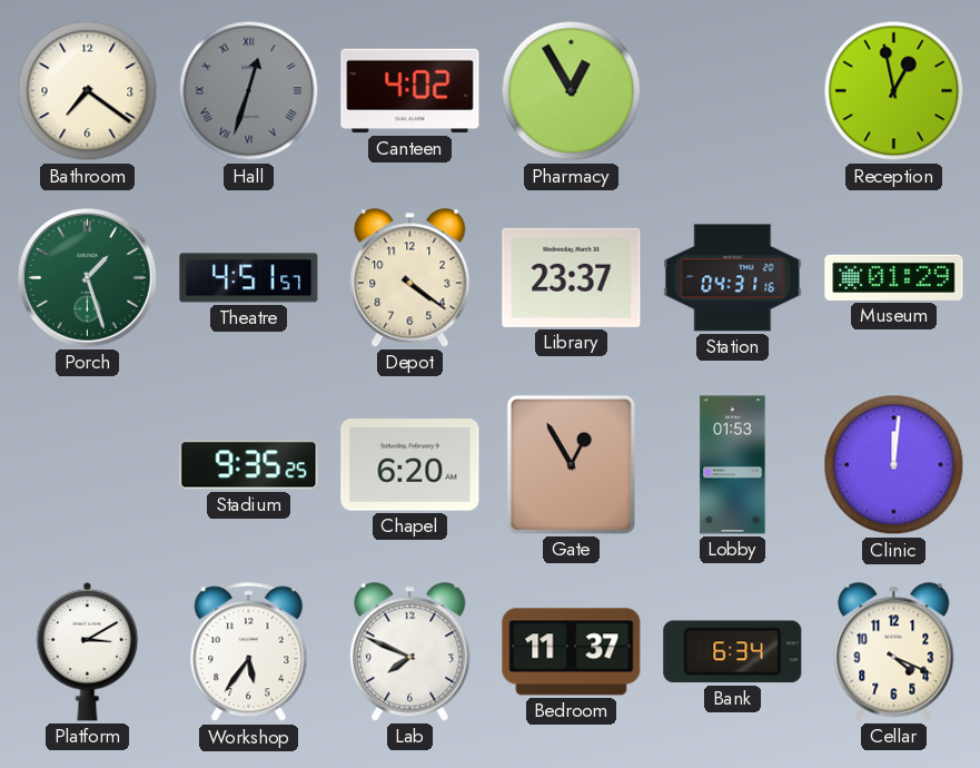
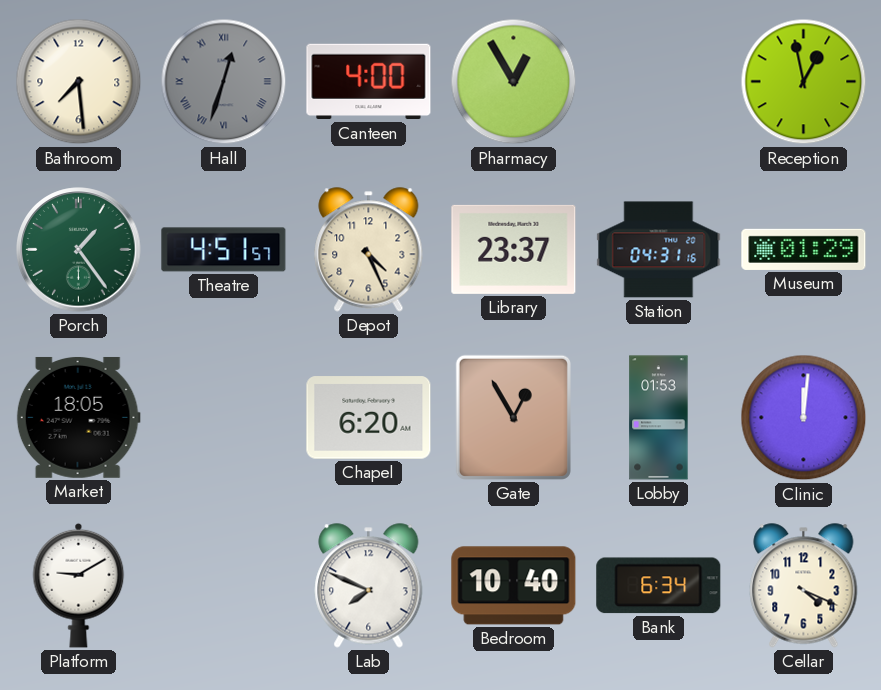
Bathroom: 7:21 -> 7:29
Canteen: 4:02 -> 4:00
Porch: 1:27 -> 1:24
Depot: 4:21 -> 4:26
Market: none -> 18:05
Stadium: 9:35 -> none
Platform: 3:10 -> 9:10
Workshop: 5:36 -> none
Bedroom: 11:37 -> 10:40
